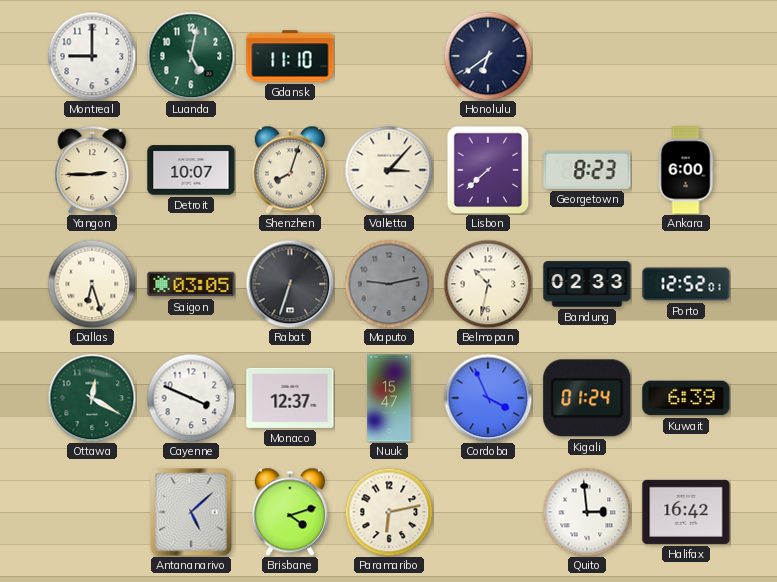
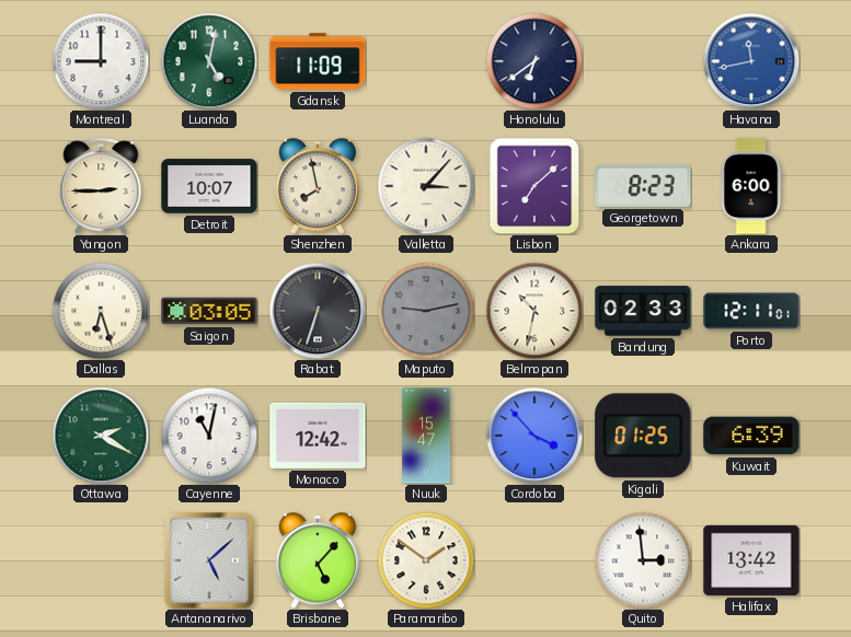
Gdansk: 11:10 -> 11:09
Havana: none -> 11:43
Shenzhen: 8:03 -> 7:58
Lisbon: 7:38 -> 7:08
Porto: 12:52 -> 12:11
Ottawa: 12:20 -> 2:20
Cayenne: 3:49 -> 11:02
Monaco: 12:37 -> 12:42
Cordoba: 3:56 -> 3:53
Kigali: 01:24 -> 01:25
Brisbane: 4:12 -> 5:07
Paramaribo: 6:13 -> 1:51
Halifax: 16:42 -> 13:42
